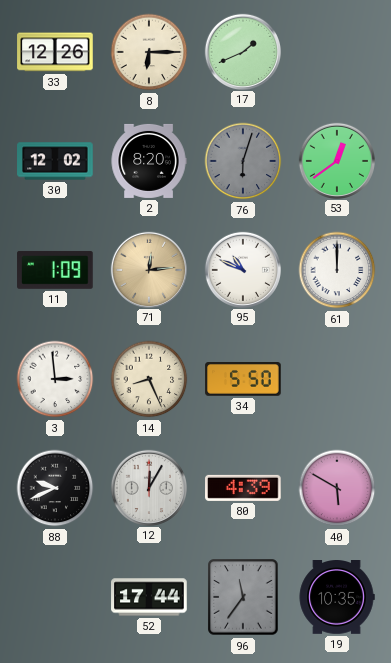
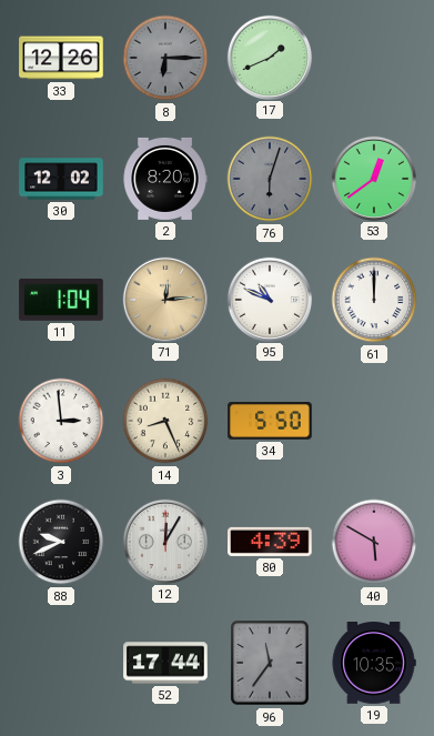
8 dial: cream -> grey
11: 1:09 -> 1:04
